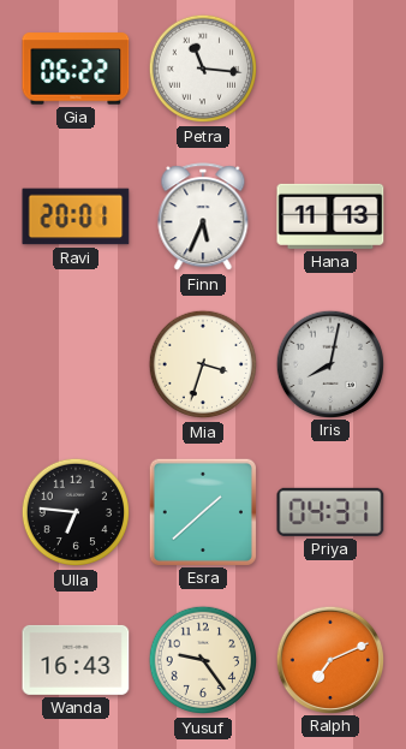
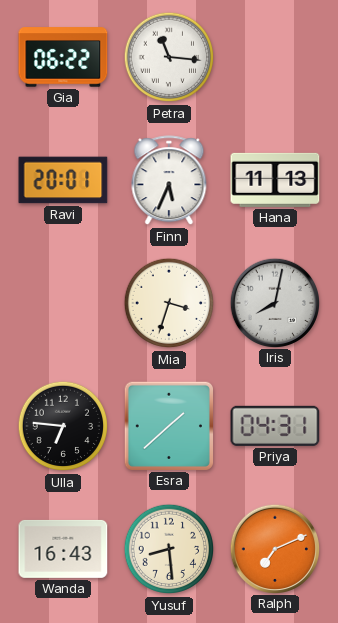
Yusuf: 9:24 -> 8:29
